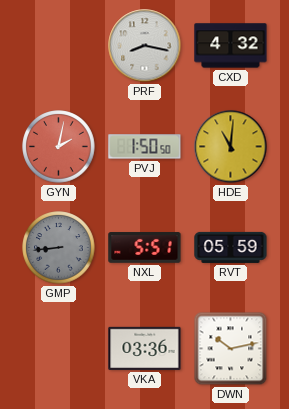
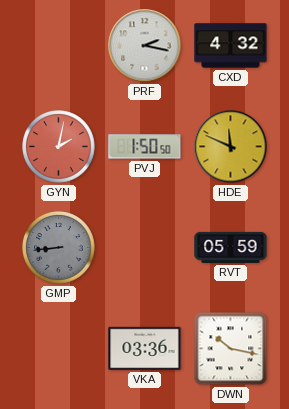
PRF: 8:17 -> 2:17
HDE: 11:01 -> 11:49
NXL: 5:51 -> none
DWN: 10:13 -> 10:17
